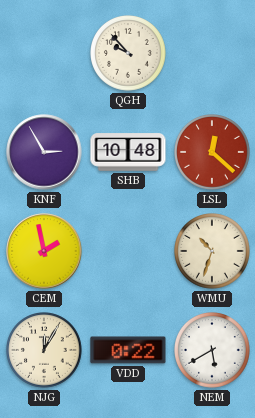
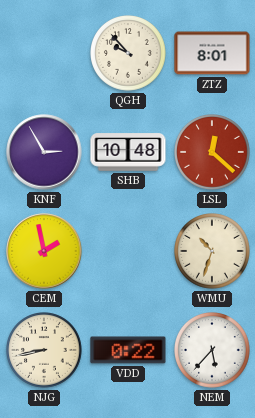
ZTZ: none -> 8:01
NJG: 12:05 -> 8:43
NEM: 5:40 -> 5:37
